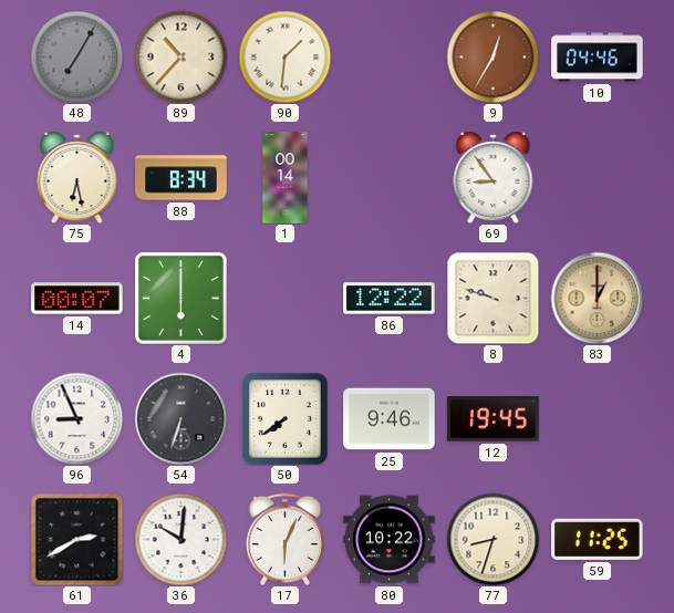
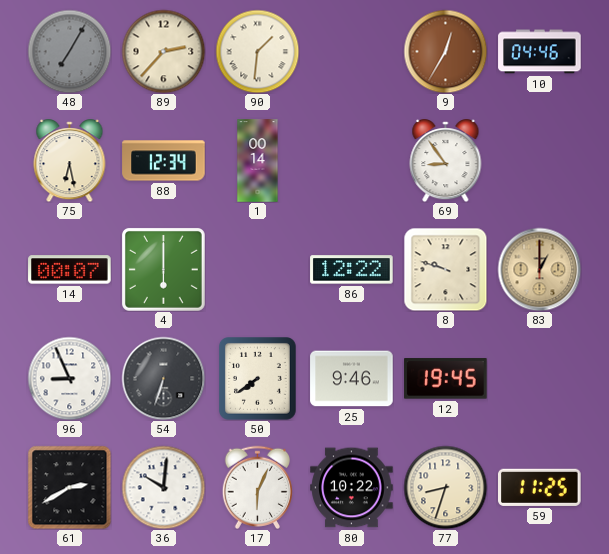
89: 10:37 -> 2:37
88: 8:34 -> 12:34
